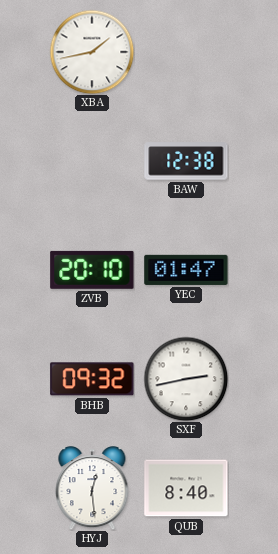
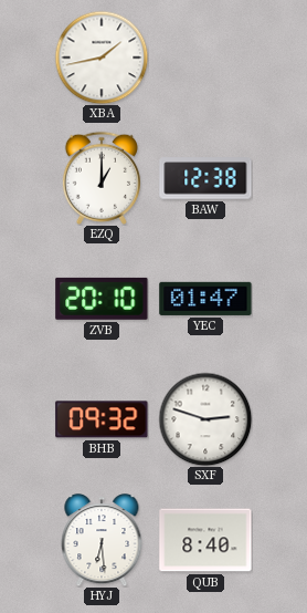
EZQ: none -> 1:00
SXF: 2:43 -> 2:48
HYJ: 12:29 -> 6:29
